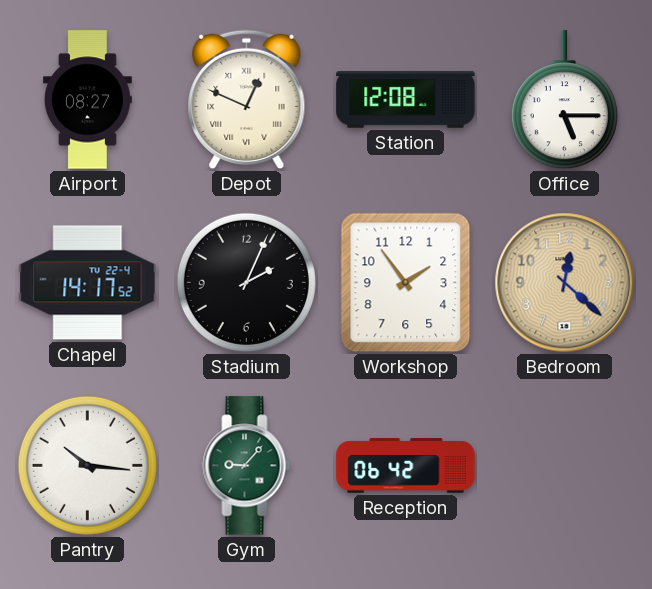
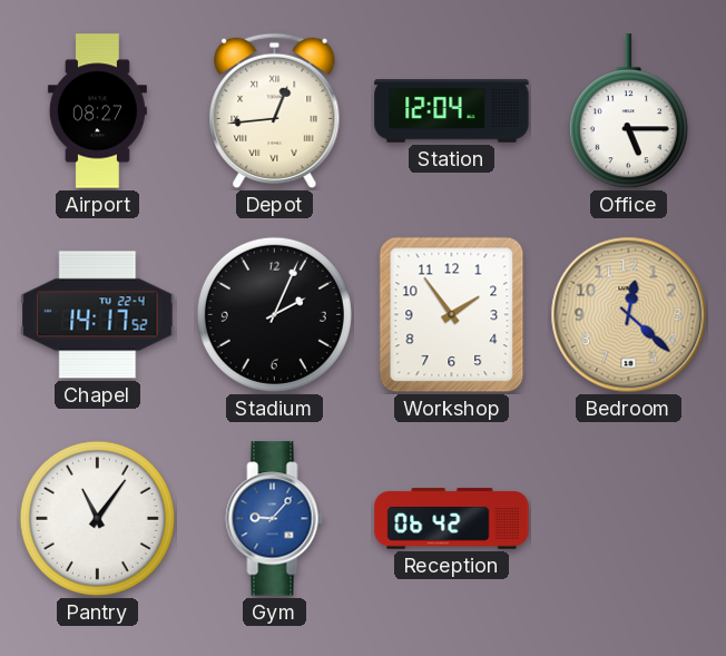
Depot: 12:49 -> 12:44
Station: 12:08 -> 12:04
Pantry: 10:16 -> 11:06
Gym dial: green -> blue
